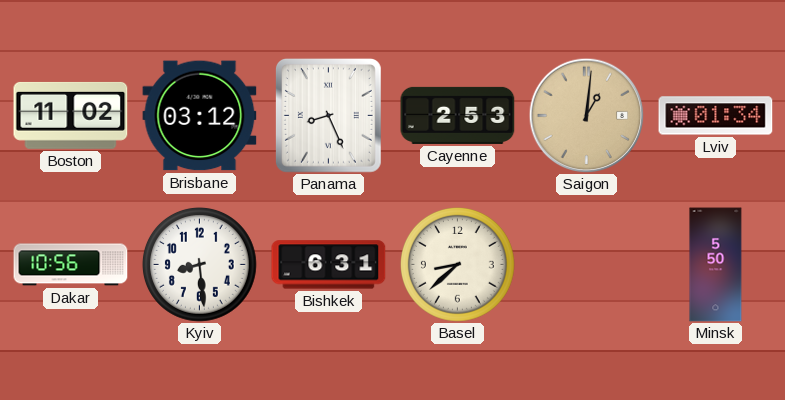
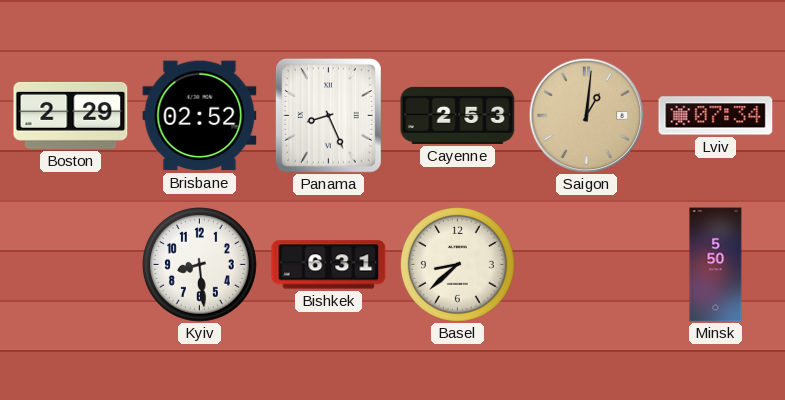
Boston: 11:02 -> 2:29
Brisbane: 03:12 -> 02:52
Lviv: 01:34 -> 07:34
Dakar: 10:56 -> none
